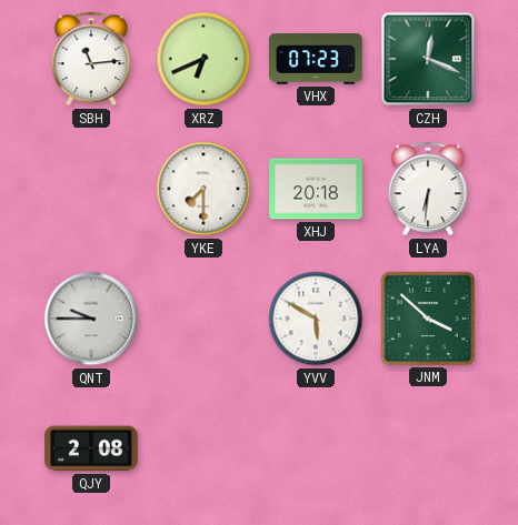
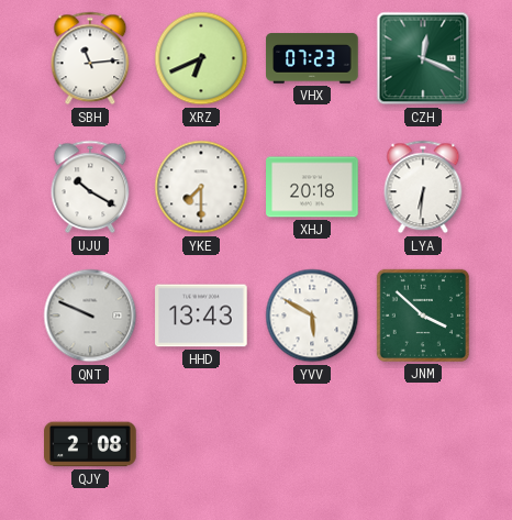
UJU: none -> 10:20
QNT: 9:45 -> 9:49
HHD: none -> 13:43
